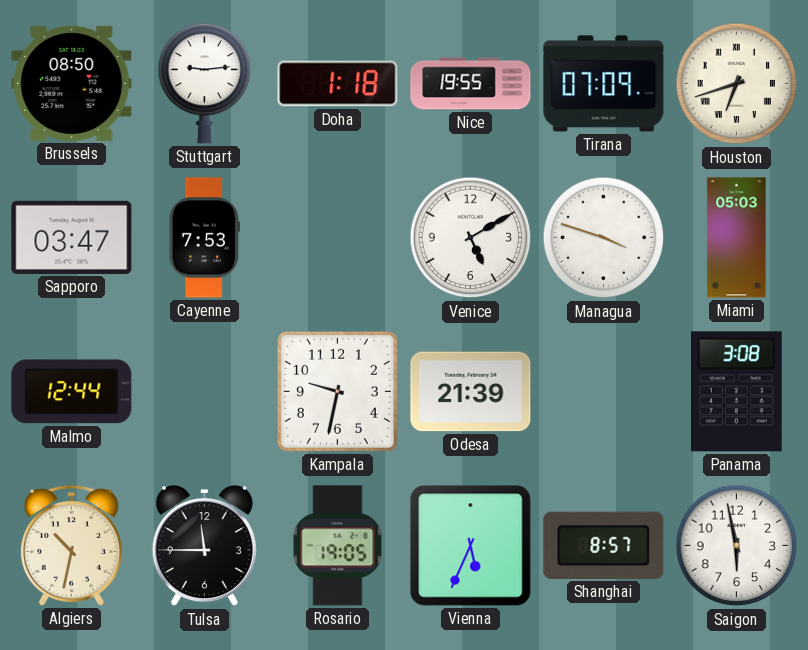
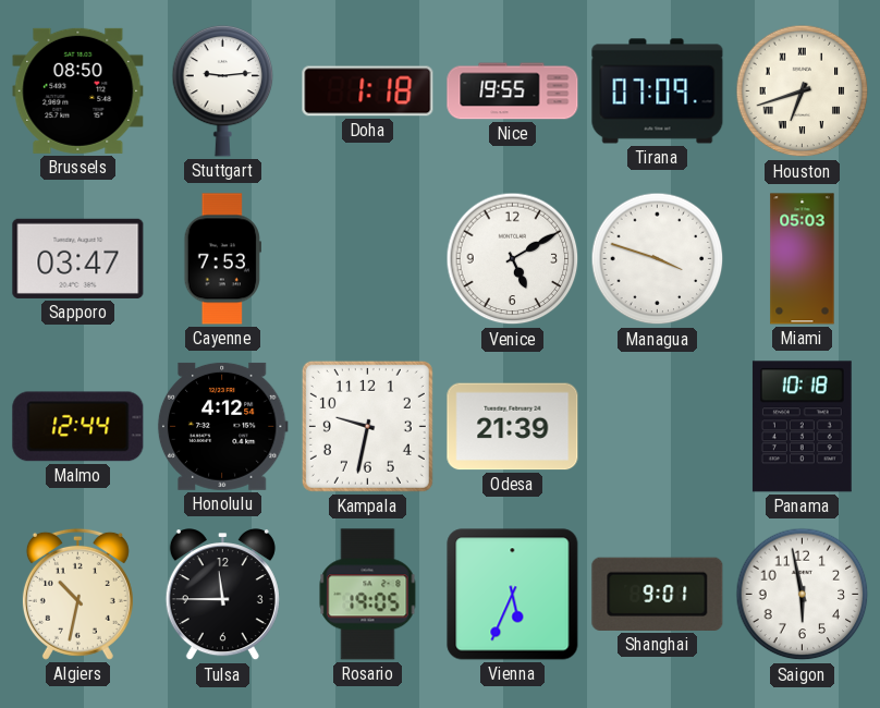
Honolulu: none -> 4:12
Panama: 3:08 -> 10:18
Shanghai: 8:57 -> 9:01
